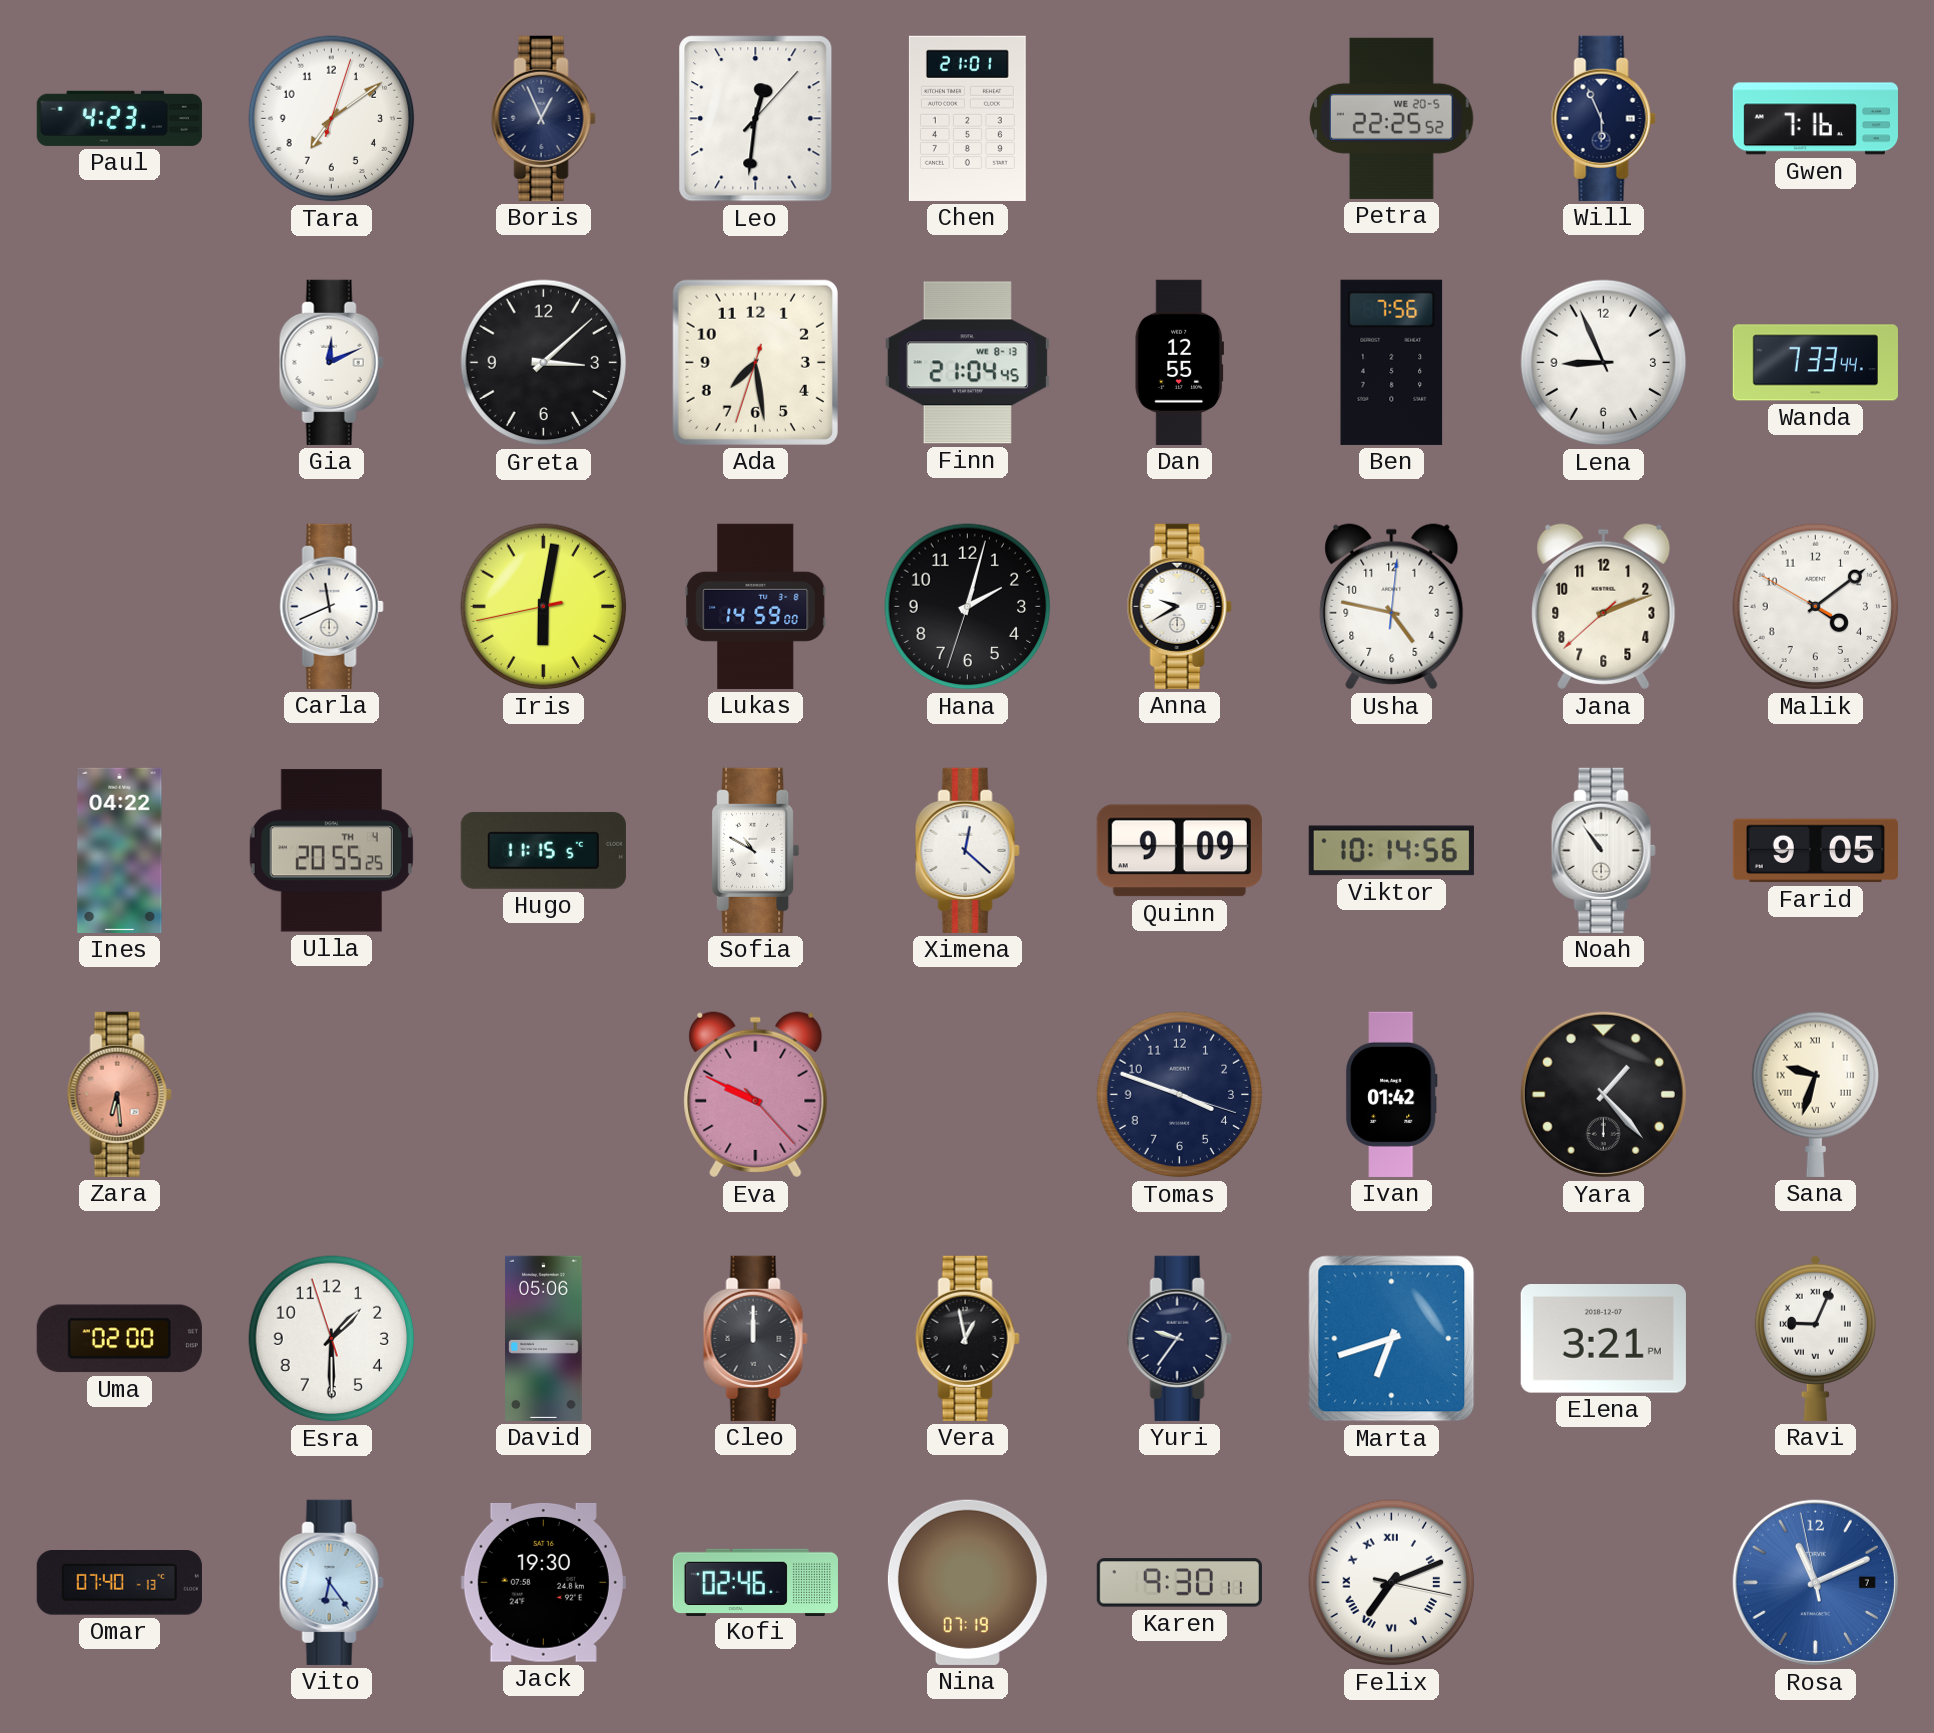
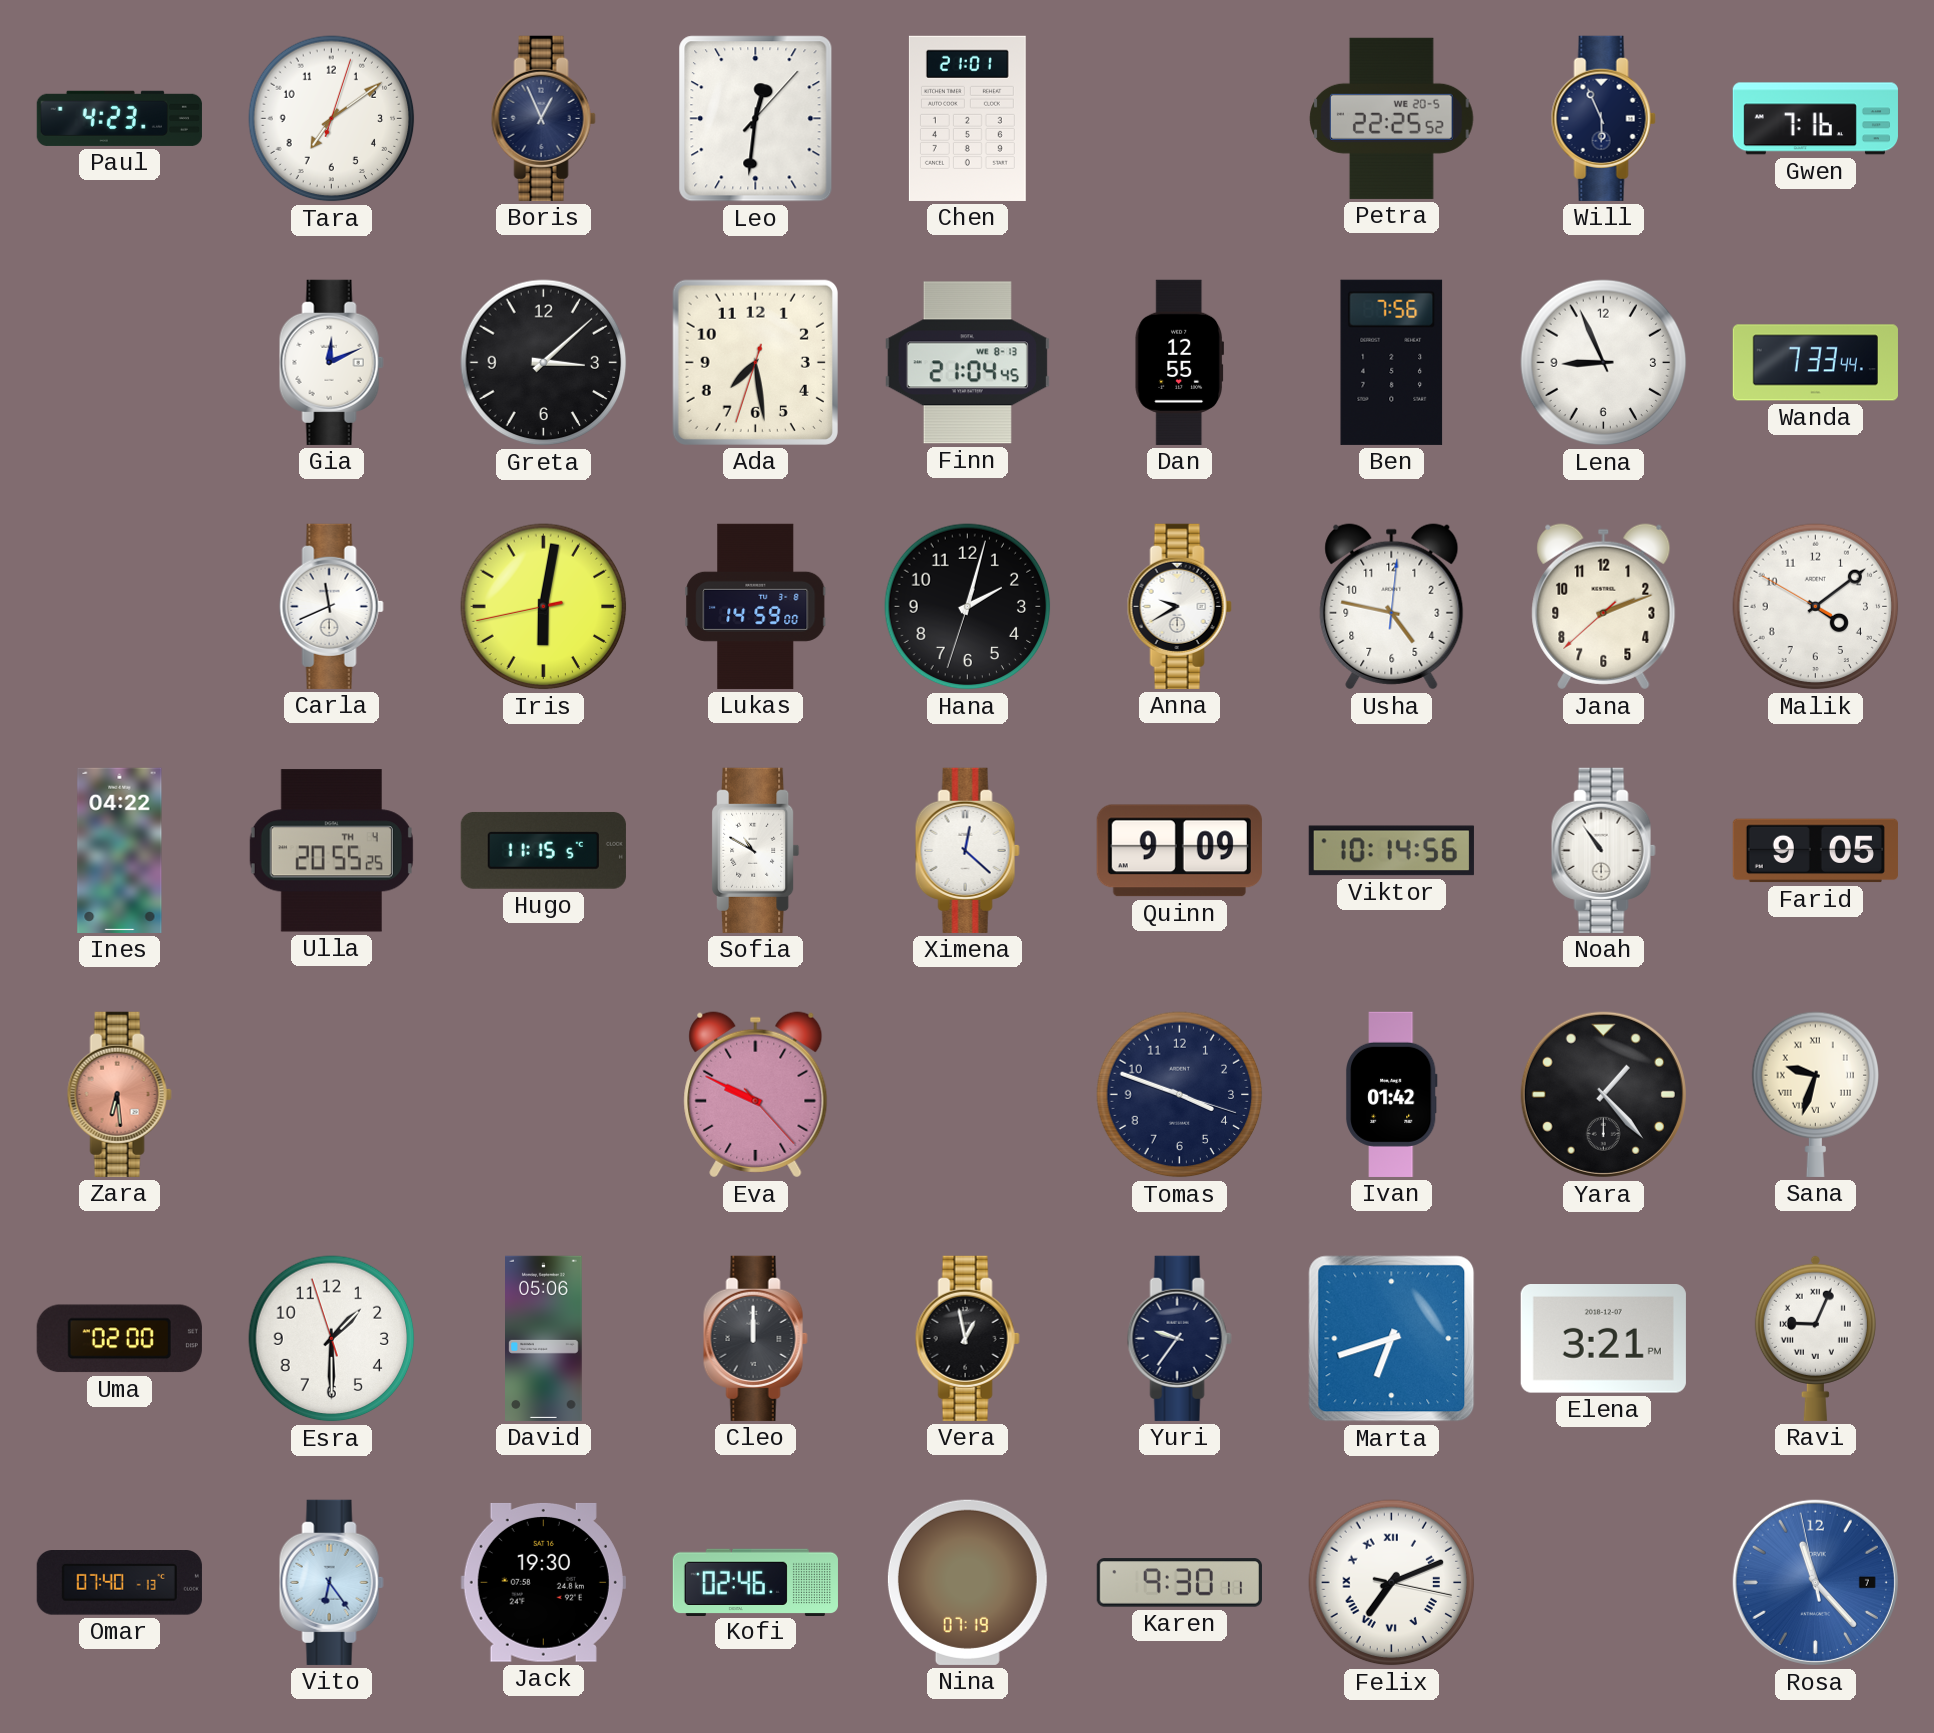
Rosa: 11:10 -> 11:22
